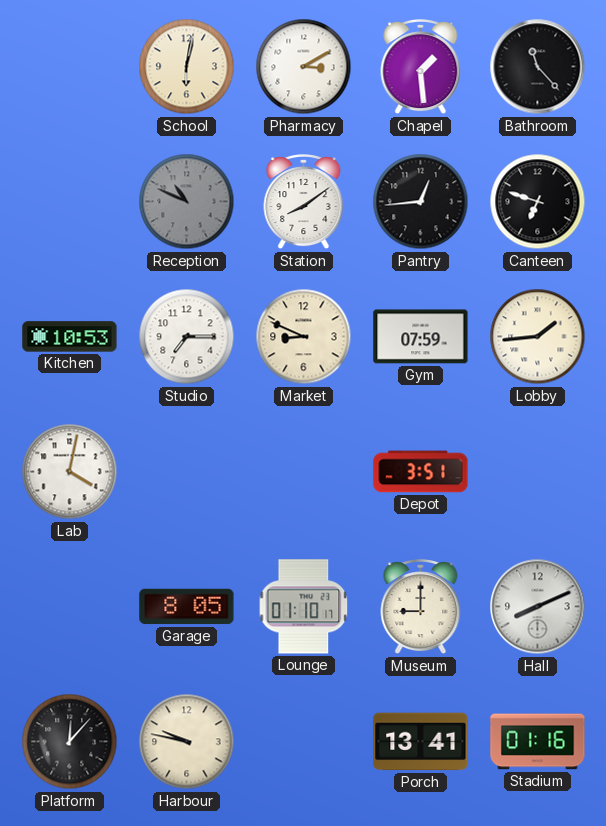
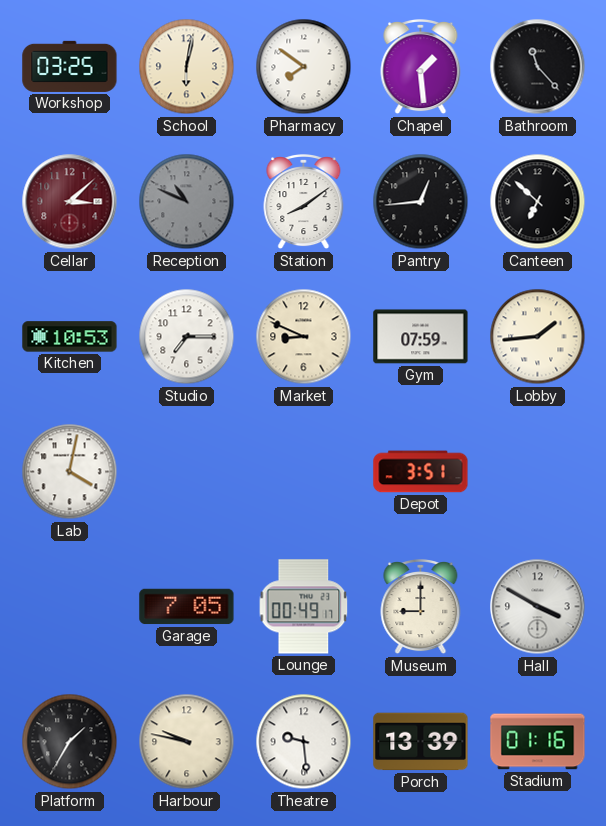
Workshop: none -> 03:25
Pharmacy: 3:10 -> 7:51
Cellar: none -> 3:08
Canteen: 6:48 -> 6:52
Garage: 8:05 -> 7:05
Lounge: 01:10 -> 00:49
Hall: 8:11 -> 3:50
Platform: 12:07 -> 1:35
Theatre: none -> 9:29
Porch: 13:41 -> 13:39
